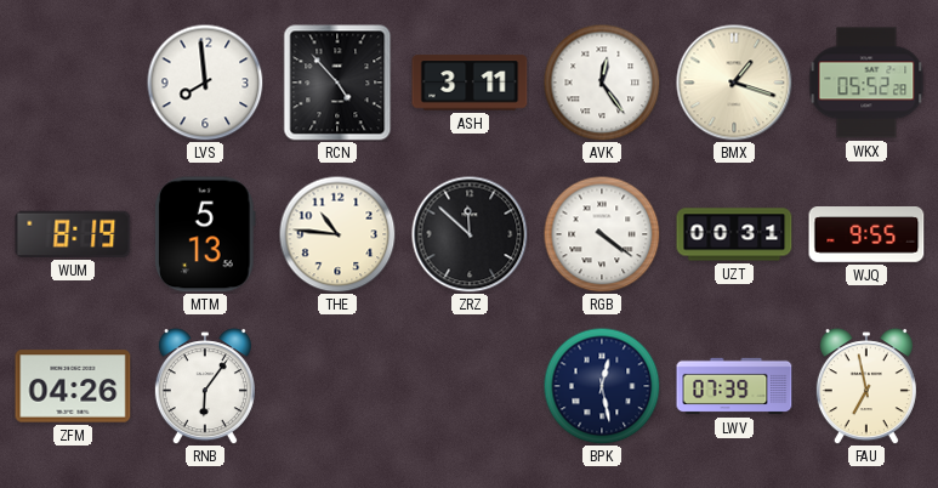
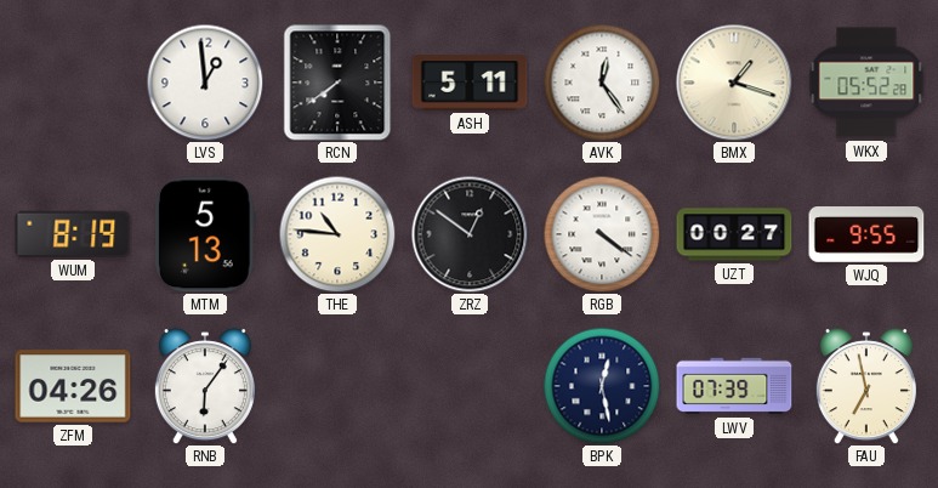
LVS: 7:59 -> 12:59
RCN: 4:53 -> 7:39
ASH: 3:11 -> 5:11
ZRZ: 11:52 -> 12:51
UZT: 00:31 -> 00:27
